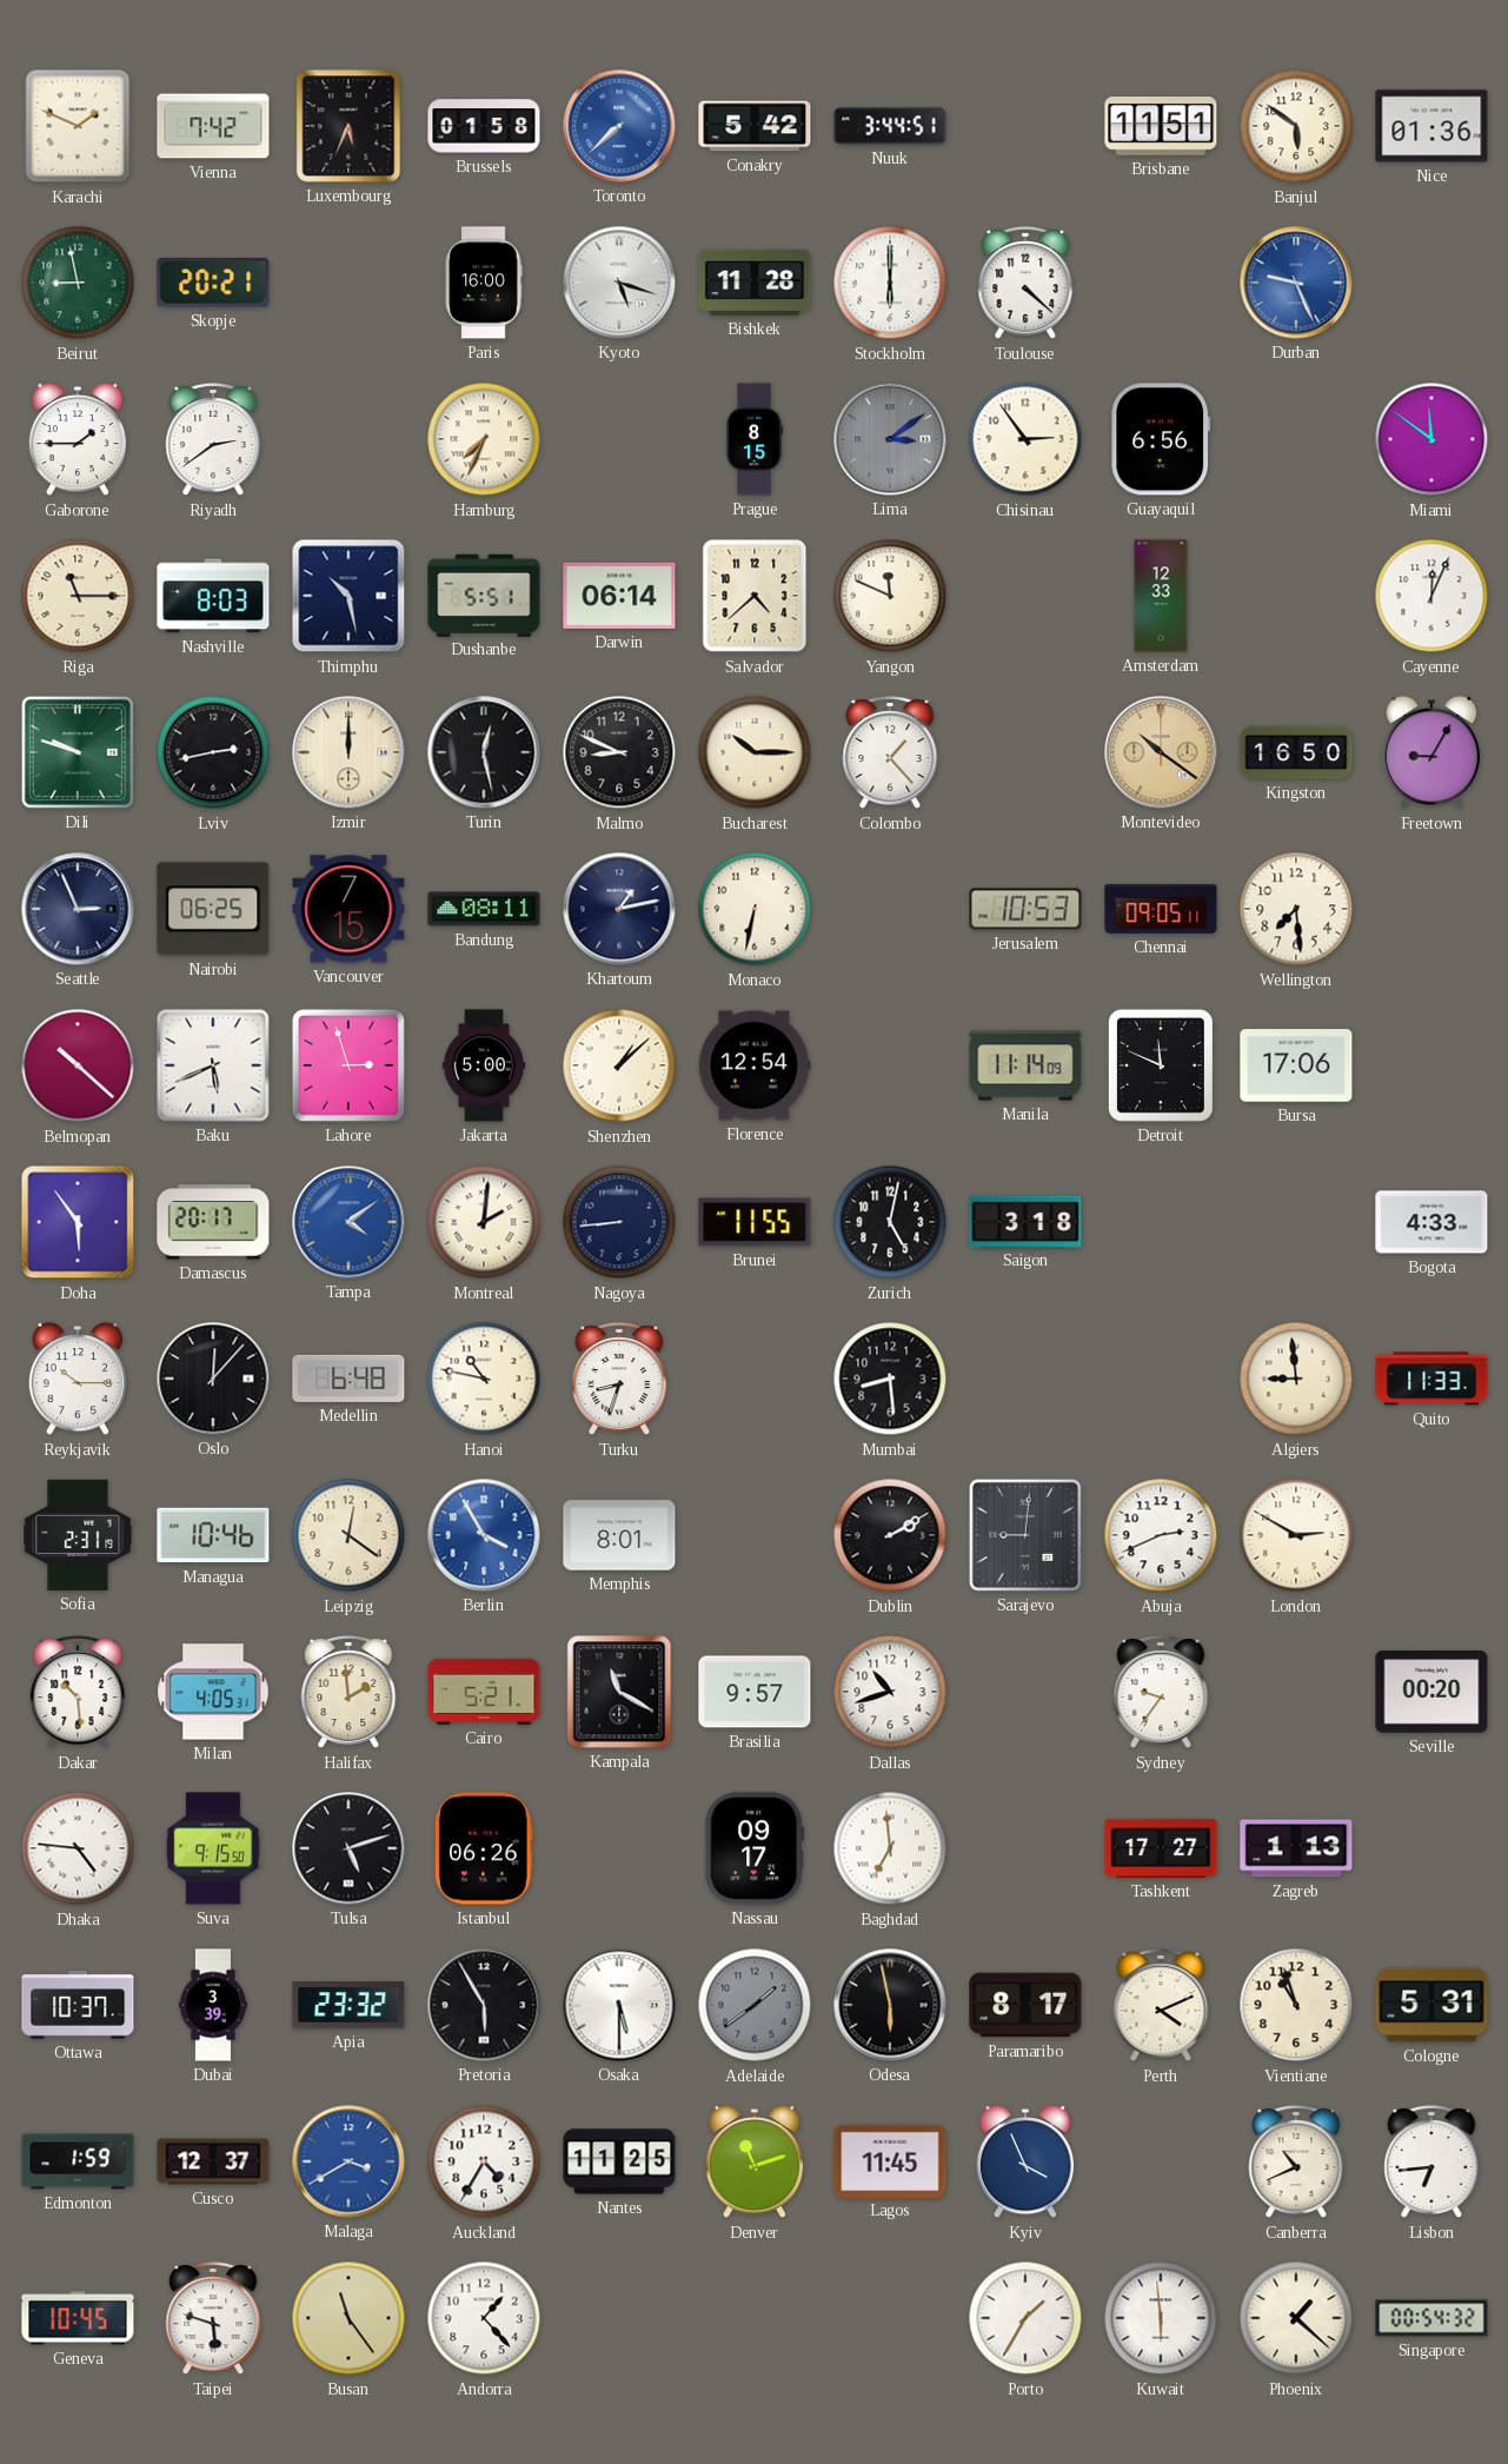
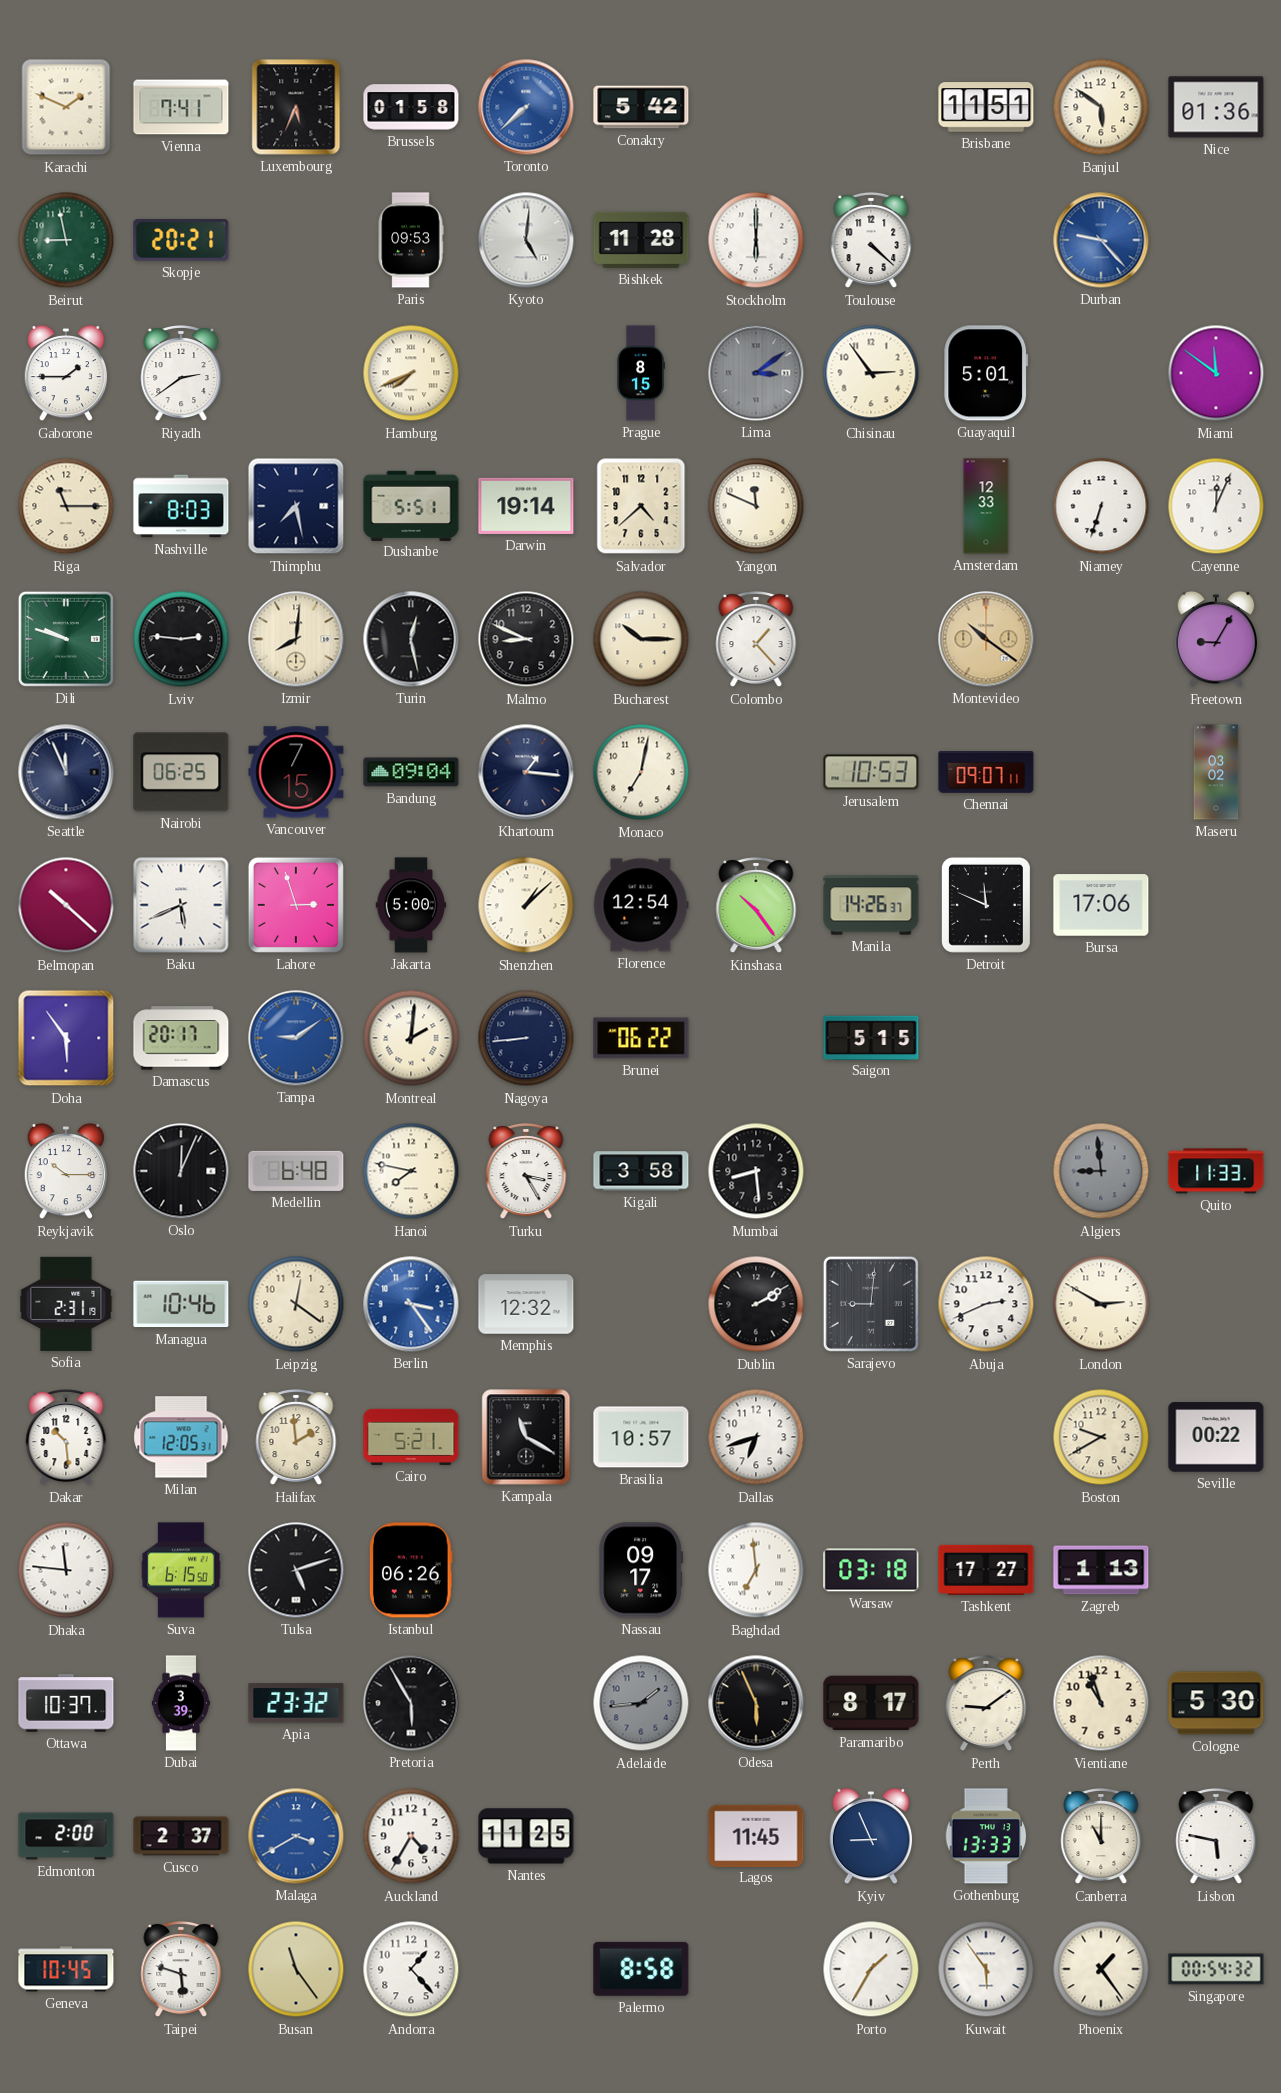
Vienna: 7:42 -> 7:41
Nuuk: 3:44 -> none
Paris: 16:00 -> 09:53
Kyoto: 5:18 -> 5:01
Durban: 9:26 -> 9:23
Hamburg: 7:34 -> 7:41
Guayaquil: 6:56 -> 5:01
Thimphu: 10:28 -> 7:28
Darwin: 06:14 -> 19:14
Niamey: none -> 6:33
Lviv: 2:43 -> 2:46
Izmir: 12:00 -> 8:01
Kingston: 16:50 -> none
Seattle: 2:56 -> 11:56
Bandung: 08:11 -> 09:04
Khartoum: 1:13 -> 1:16
Monaco: 6:32 -> 7:02
Chennai: 09:05 -> 09:07
Wellington: 7:29 -> none
Maseru: none -> 03:02
Kinshasa: none -> 10:24
Manila: 11:14 -> 14:26
Tampa: 4:09 -> 9:09
Brunei: 11:55 -> 06:22
Zurich: 5:02 -> none
Saigon: 3:18 -> 5:15
Bogota: 4:33 -> none
Oslo: 12:07 -> 12:04
Hanoi: 10:47 -> 7:47
Turku: 8:33 -> 3:25
Kigali: none -> 3:58
Algiers dial: cream -> grey
Berlin: 3:55 -> 3:24
Memphis: 8:01 -> 12:32
Milan: 4:05 -> 12:05
Brasilia: 9:57 -> 10:57
Dallas: 10:42 -> 6:42
Sydney: 9:36 -> none
Boston: none -> 9:40
Seville: 00:20 -> 00:22
Dhaka: 4:46 -> 11:46
Suva: 9:15 -> 6:15
Warsaw: none -> 03:18
Osaka: 5:30 -> none
Adelaide: 1:39 -> 1:44
Odesa: 5:58 -> 5:56
Perth: 4:11 -> 9:09
Cologne: 5:31 -> 5:30
Edmonton: 1:59 -> 2:00
Cusco: 12:37 -> 2:37
Denver: 11:12 -> none
Kyiv: 3:56 -> 8:56
Gothenburg: none -> 13:33
Canberra: 10:41 -> 11:00
Lisbon: 6:44 -> 5:47
Palermo: none -> 8:58
Kuwait: 5:59 -> 5:54
Phoenix: 1:22 -> 1:24
